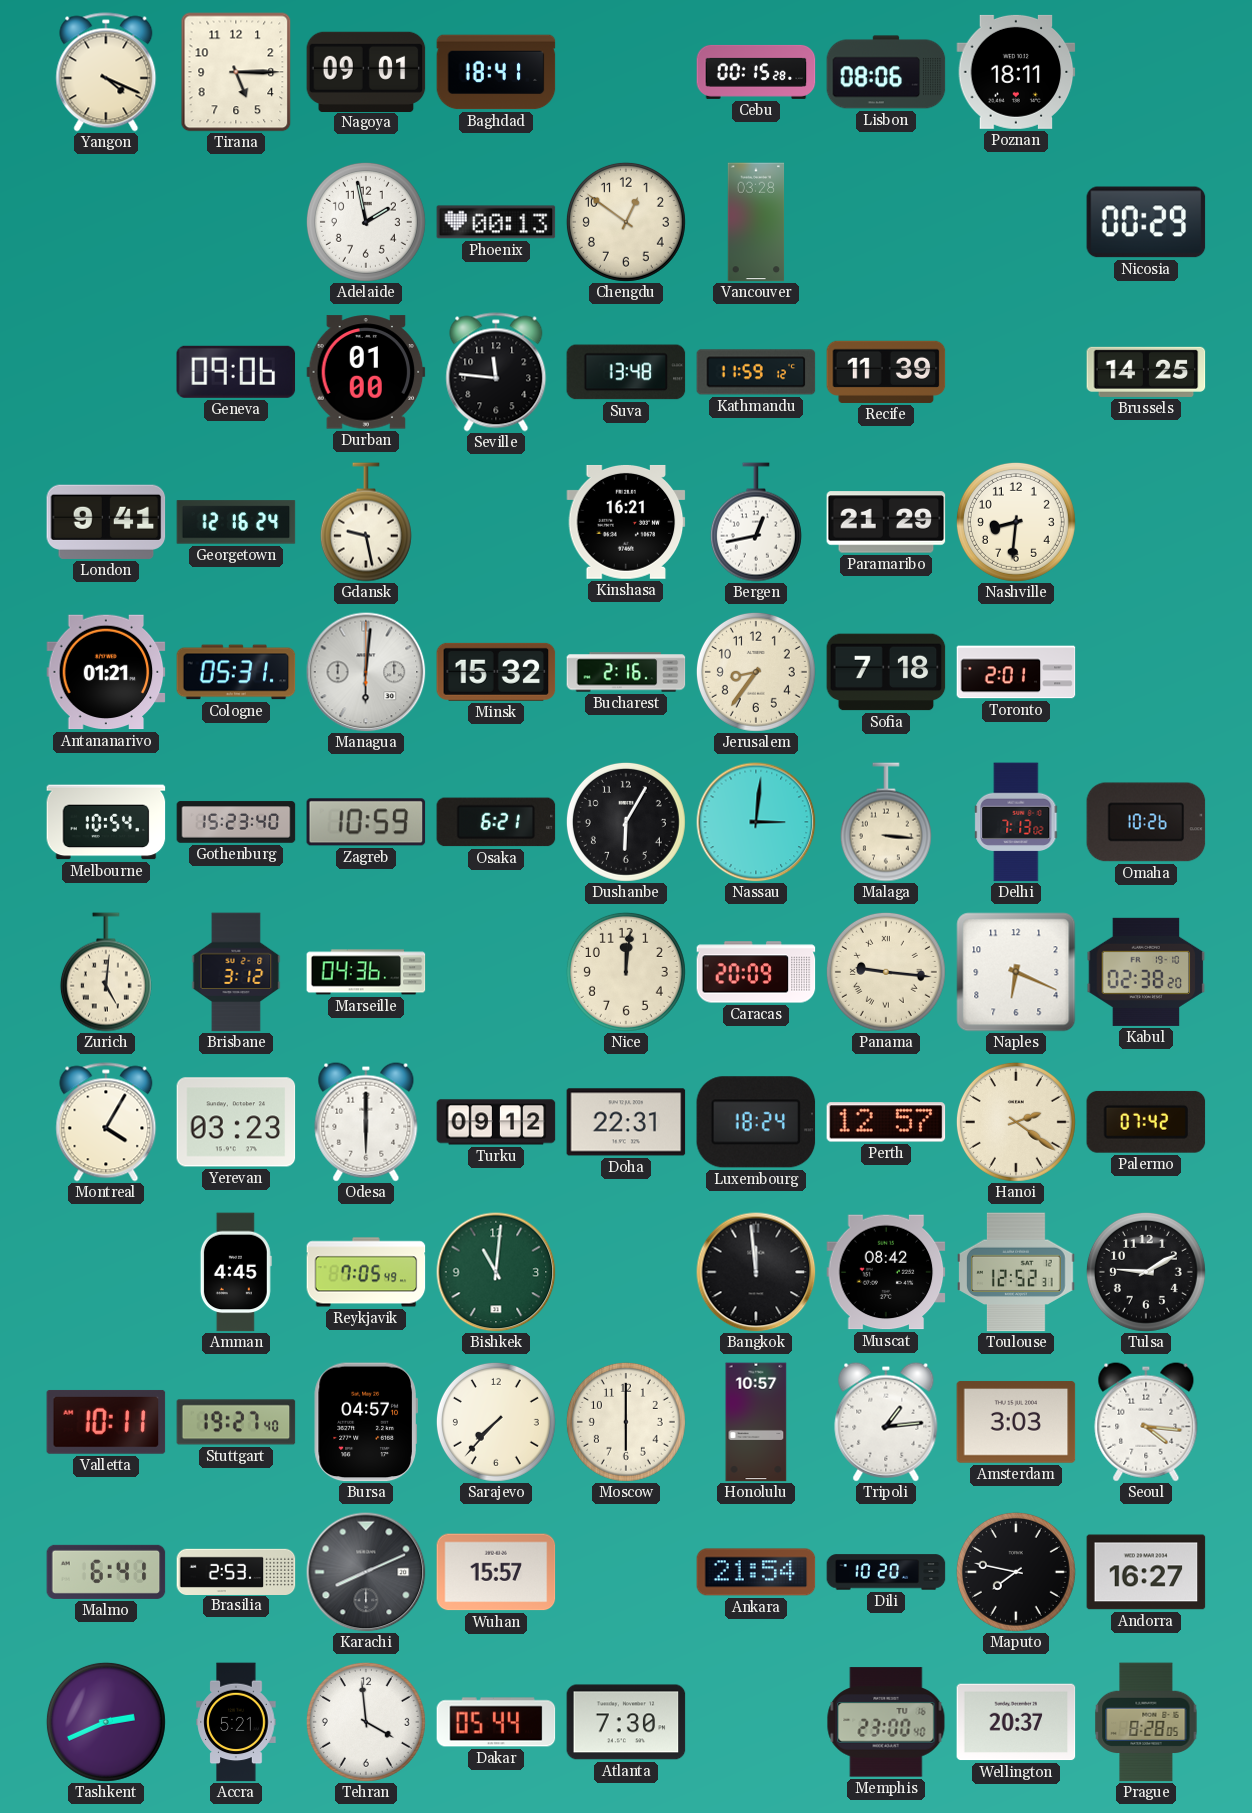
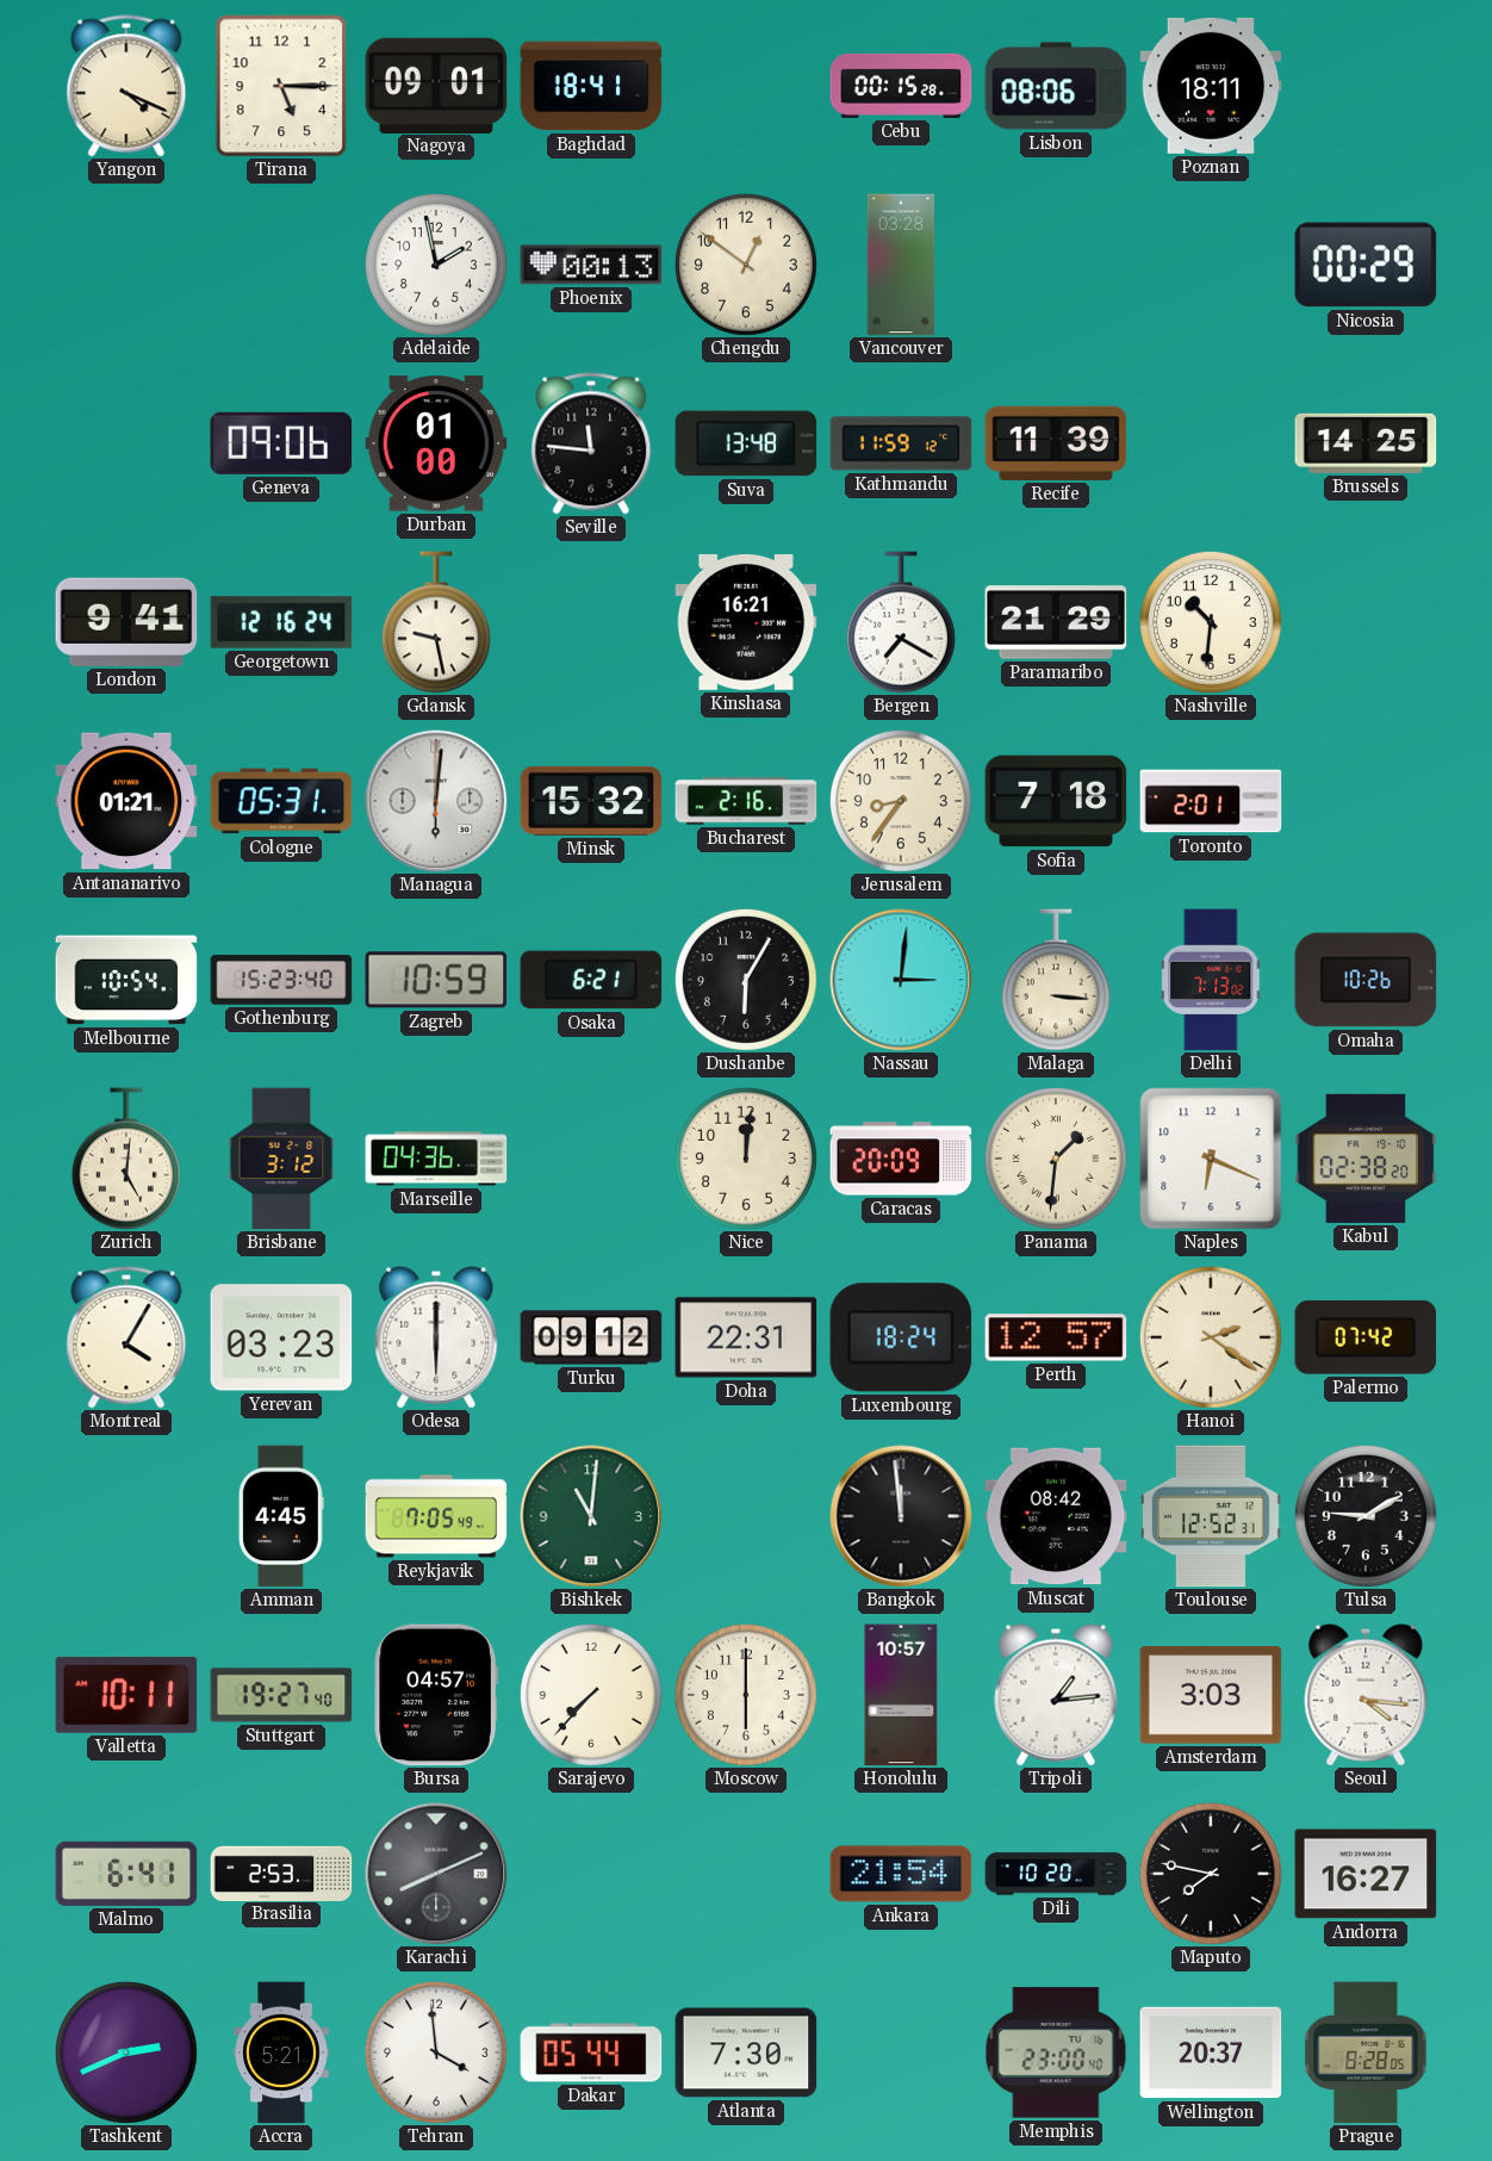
Bergen: 12:43 -> 7:20
Nashville: 8:31 -> 10:31
Panama: 9:16 -> 1:31
Wuhan: 15:57 -> none
